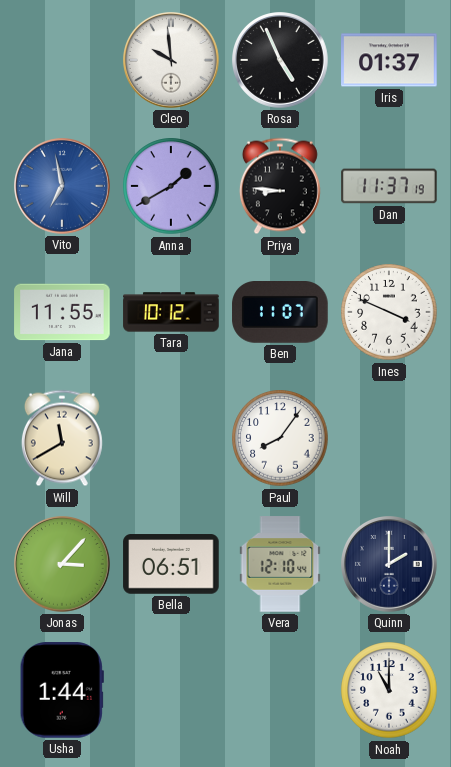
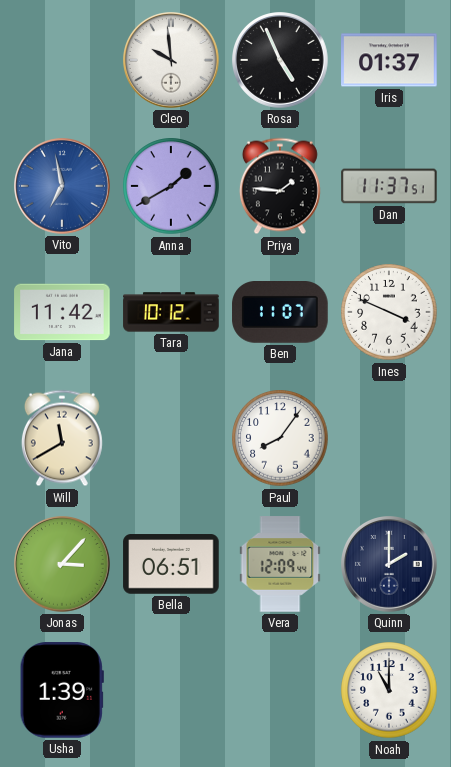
Priya: 8:46 -> 1:46
Dan: 11:37:19 -> 11:37:51
Jana: 11:55 -> 11:42
Vera: 12:10 -> 12:09
Usha: 1:44 -> 1:39
